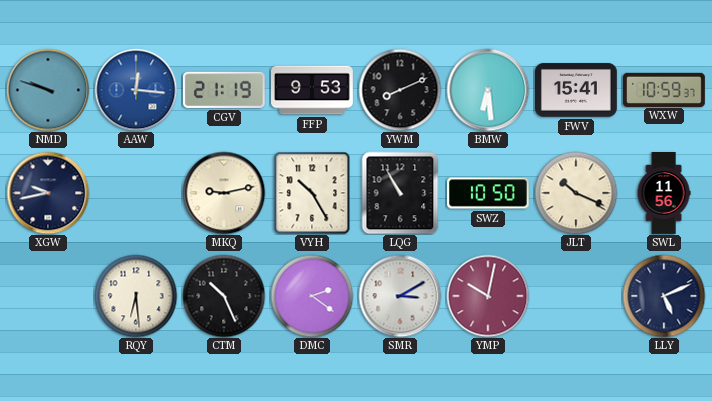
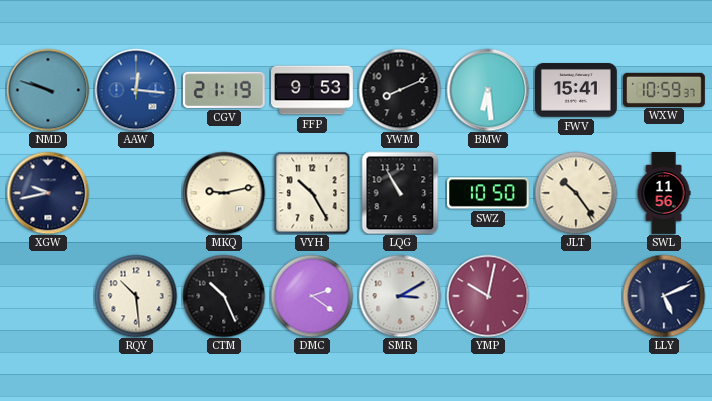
JLT: 10:19 -> 10:24
RQY: 6:29 -> 10:29
